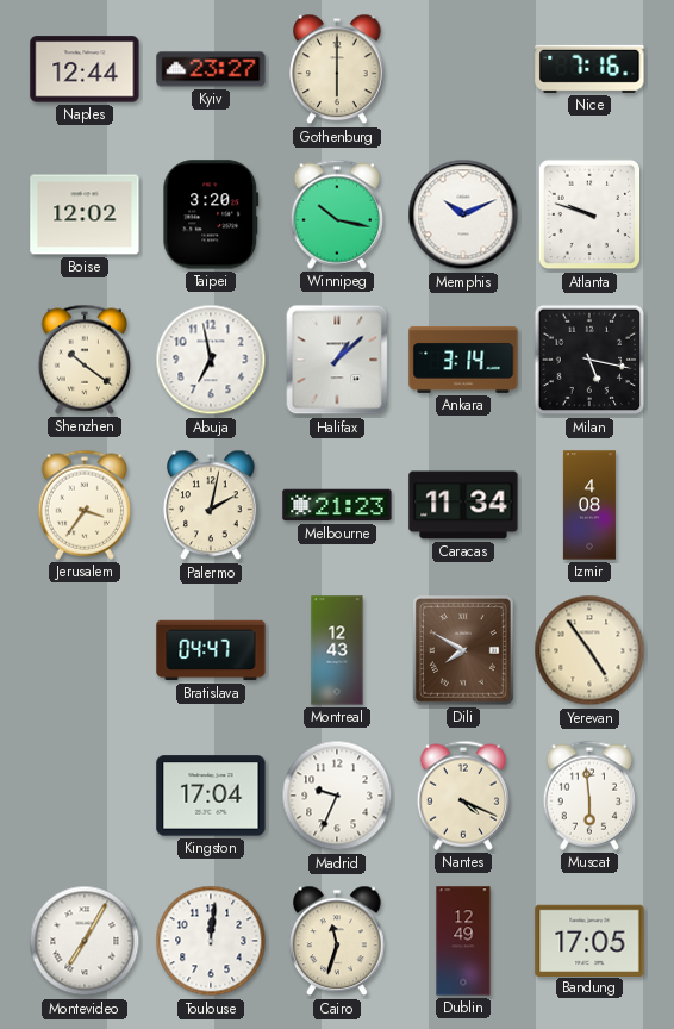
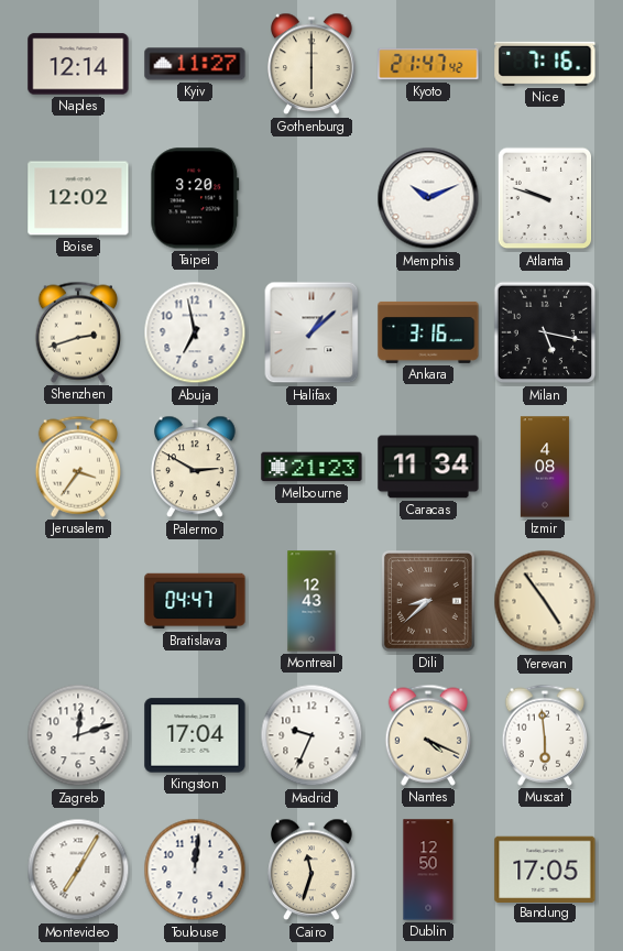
Naples: 12:44 -> 12:14
Kyiv: 23:27 -> 11:27
Kyoto: none -> 21:47
Winnipeg: 10:17 -> none
Shenzhen: 10:21 -> 2:42
Ankara: 3:14 -> 3:16
Palermo: 2:02 -> 2:50
Dili: 7:50 -> 8:38
Zagreb: none -> 12:12
Dublin: 12:49 -> 12:50
